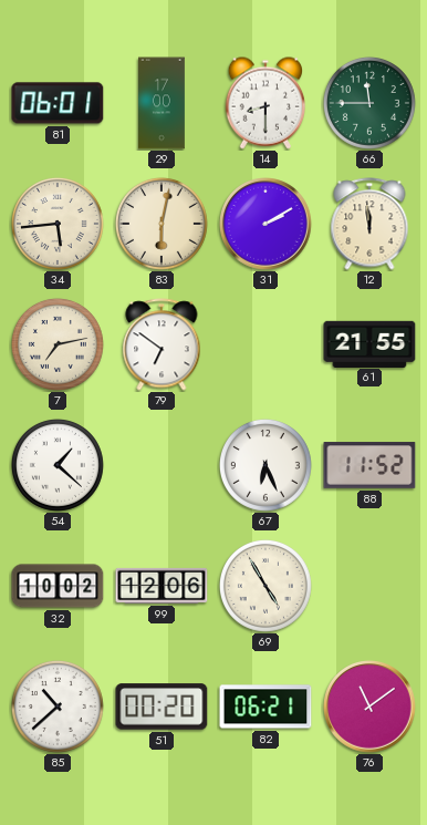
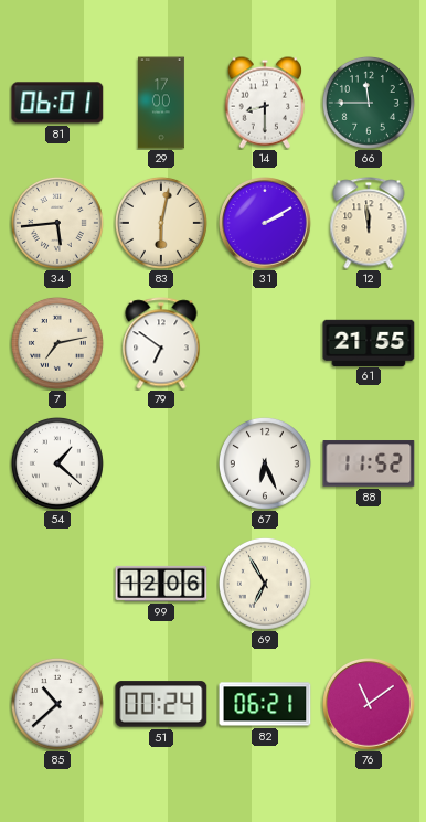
32: 10:02 -> none
69: 4:55 -> 6:55
51: 00:20 -> 00:24
